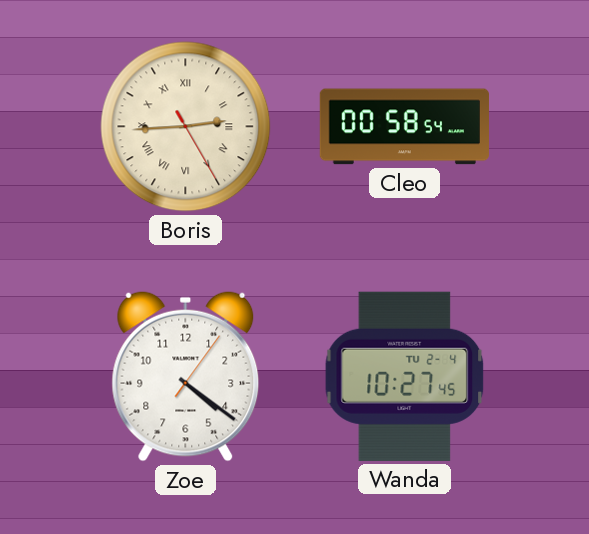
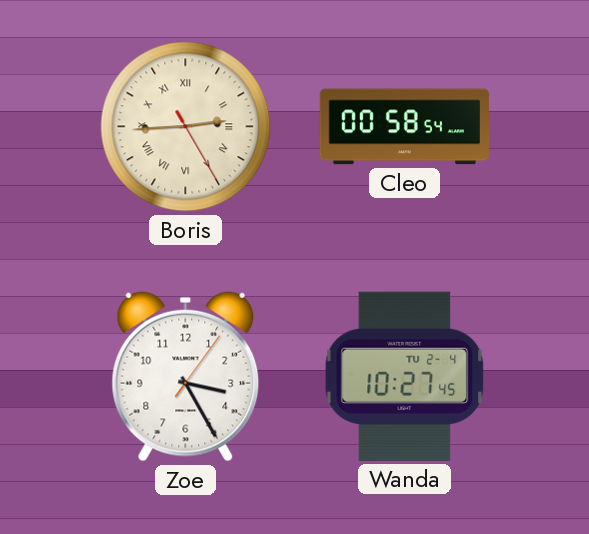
Zoe: 4:21 -> 3:25
